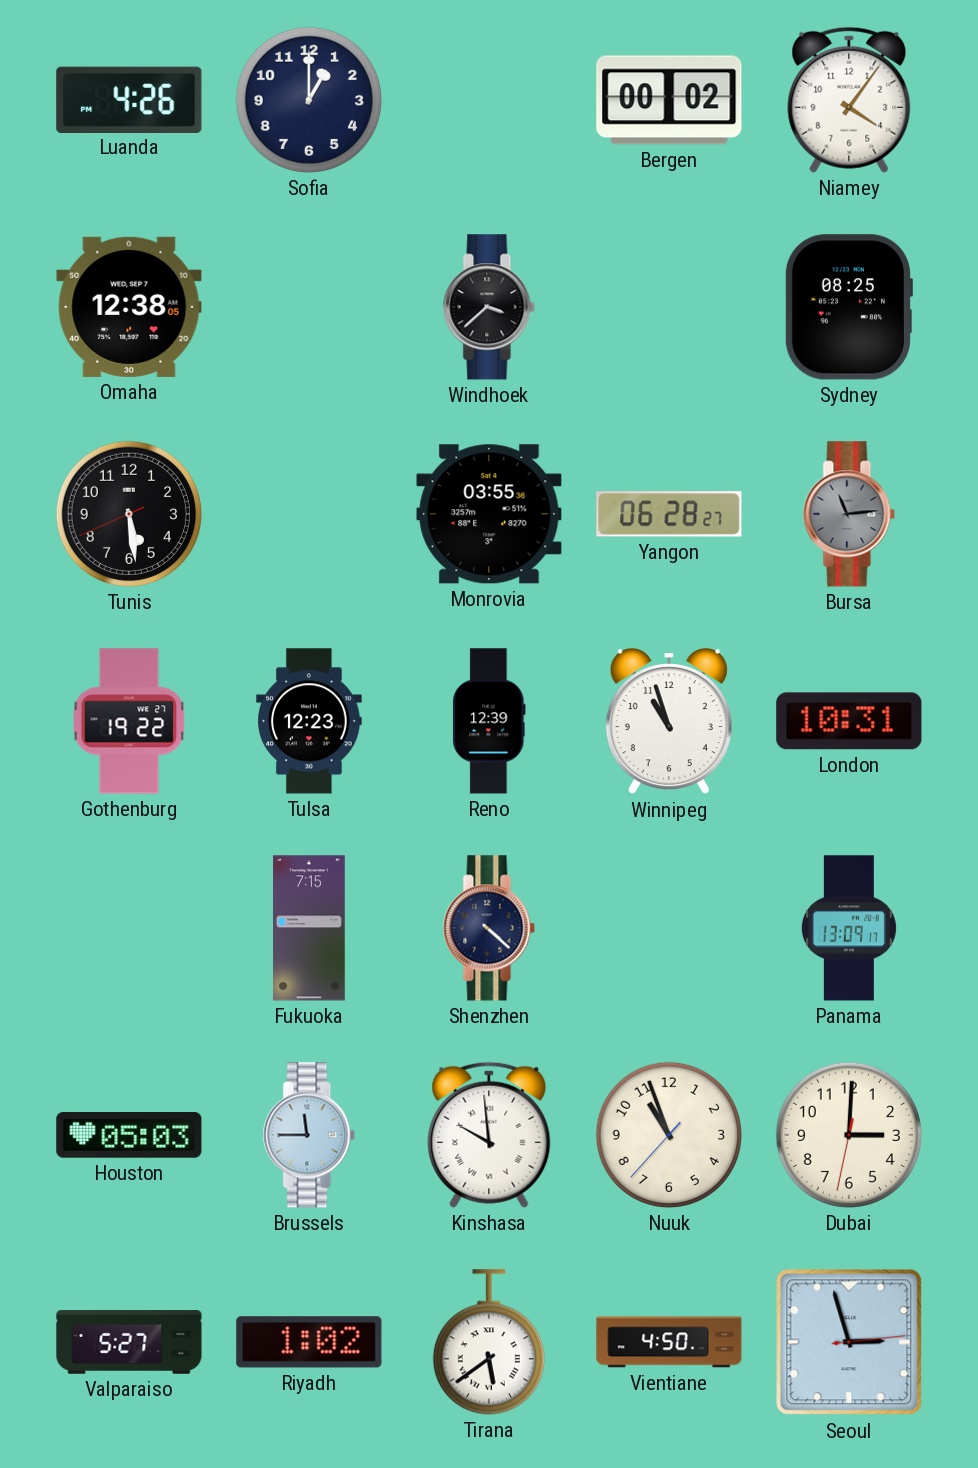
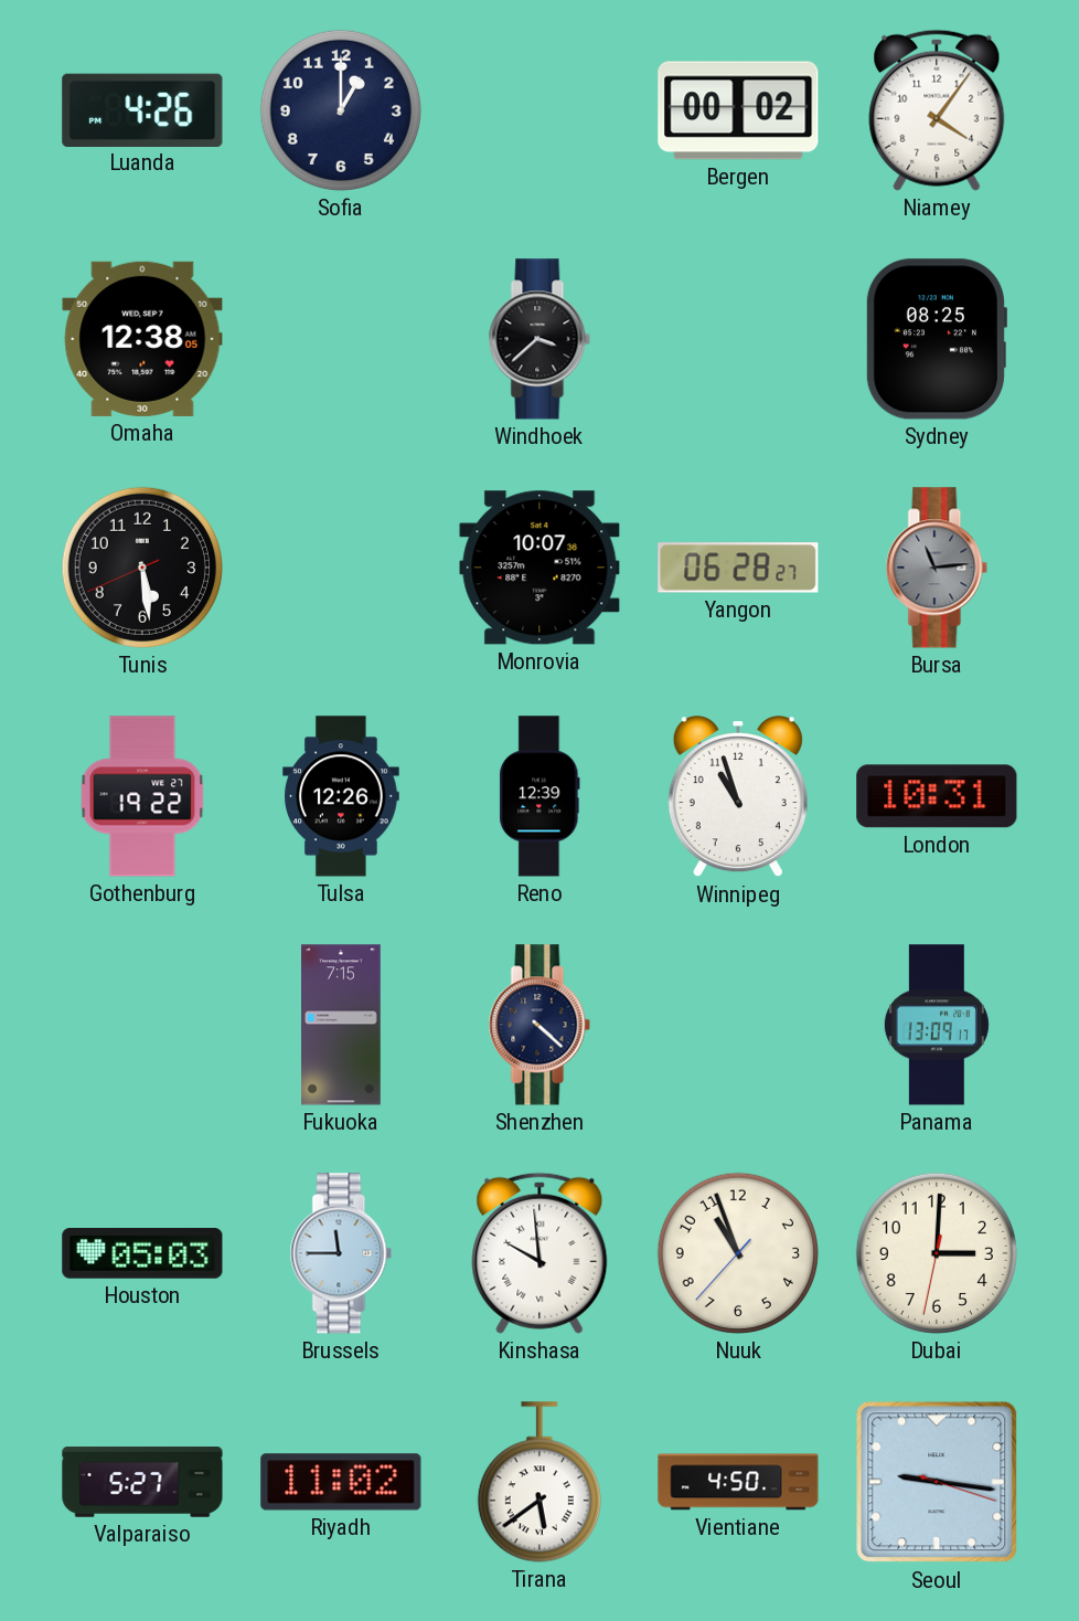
Monrovia: 03:55 -> 10:07
Tulsa: 12:23 -> 12:26
Riyadh: 1:02 -> 11:02
Seoul: 2:57 -> 9:16
